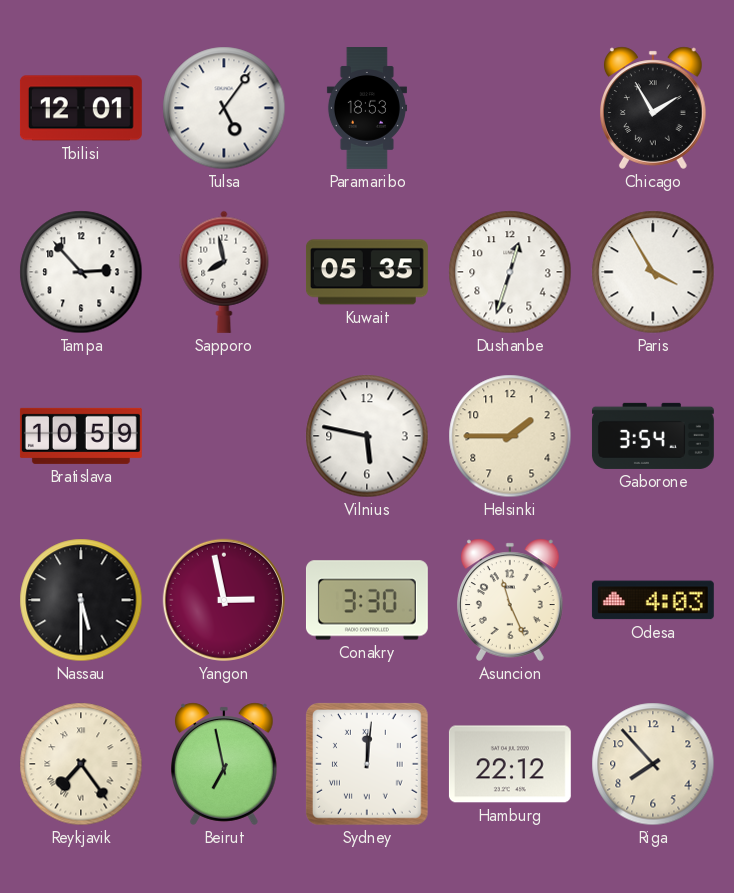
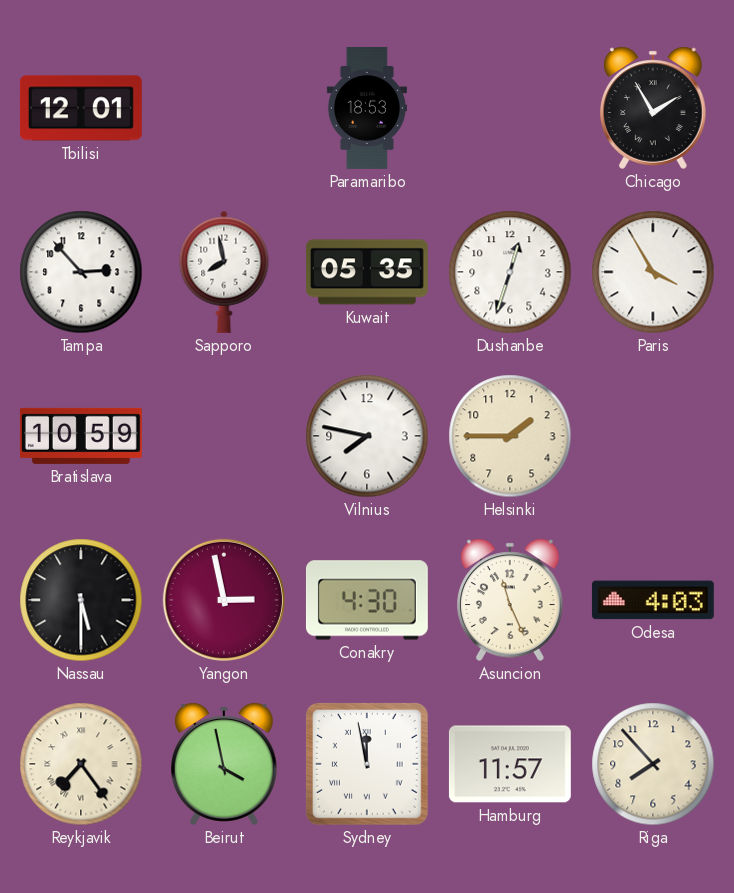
Tulsa: 5:06 -> none
Vilnius: 5:47 -> 7:47
Gaborone: 3:54 -> none
Conakry: 3:30 -> 4:30
Beirut: 6:58 -> 3:58
Sydney: 12:01 -> 11:58
Hamburg: 22:12 -> 11:57
